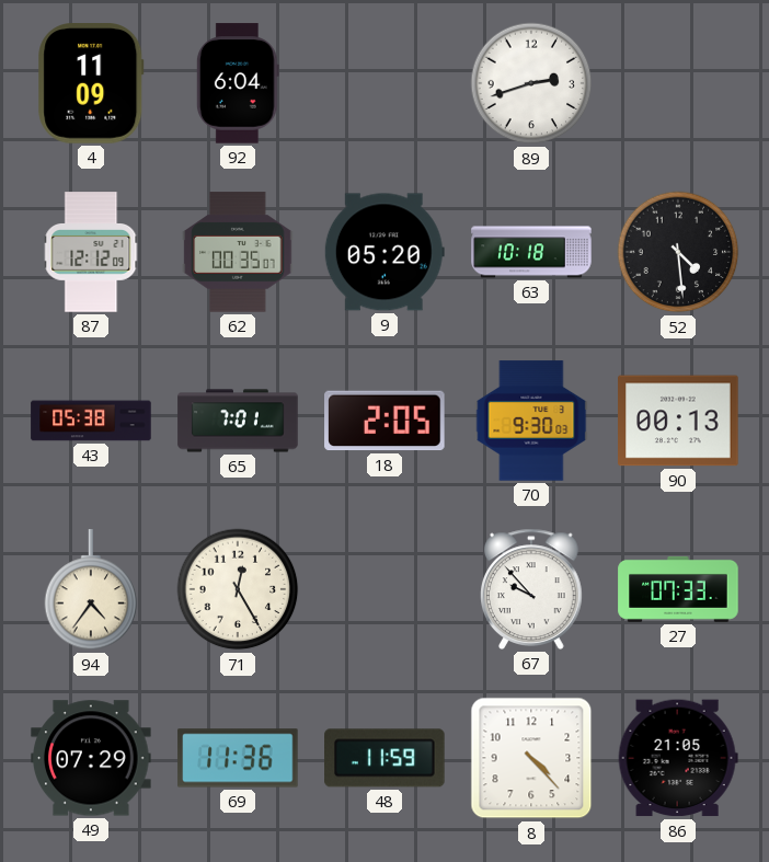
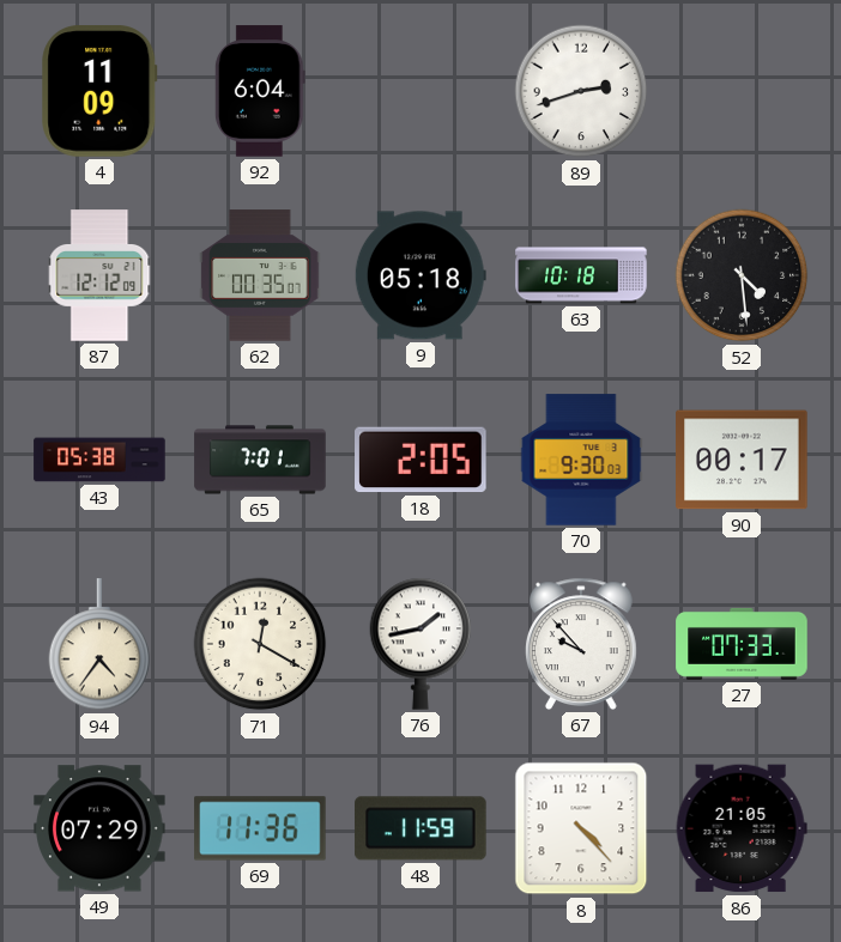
9: 05:20 -> 05:18
90: 00:13 -> 00:17
71: 12:25 -> 12:20
76: none -> 1:43
